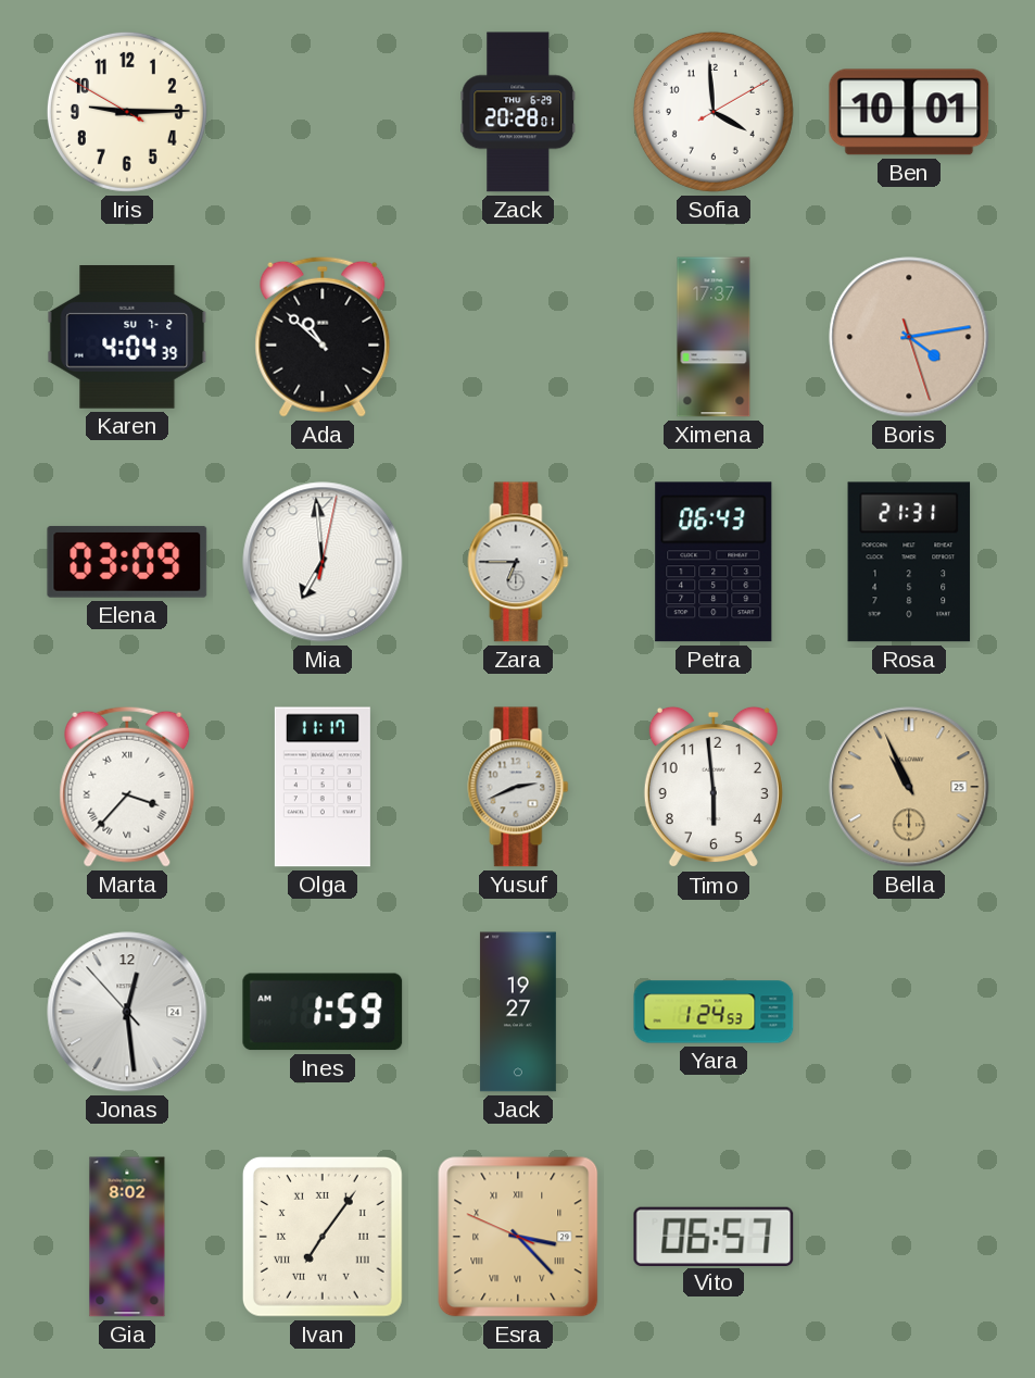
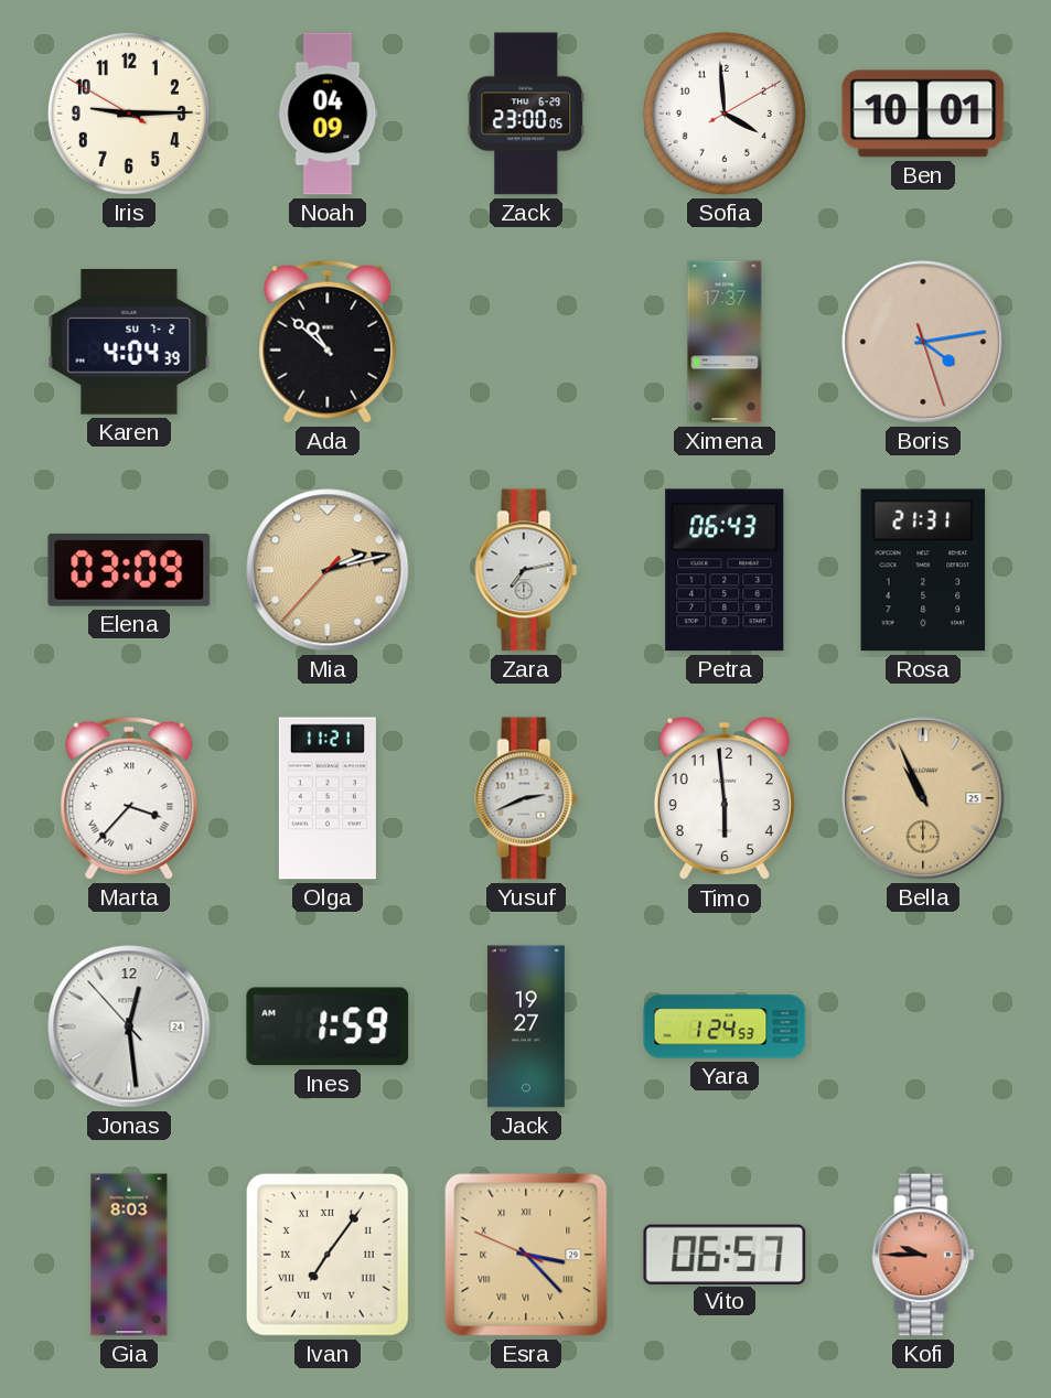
Noah: none -> 04:09
Zack: 20:28 -> 23:00
Mia: 6:59 -> 2:12
Mia dial: white -> champagne
Zara: 6:45 -> 7:13
Olga: 11:17 -> 11:21
Gia: 8:02 -> 8:03
Kofi: none -> 9:45
